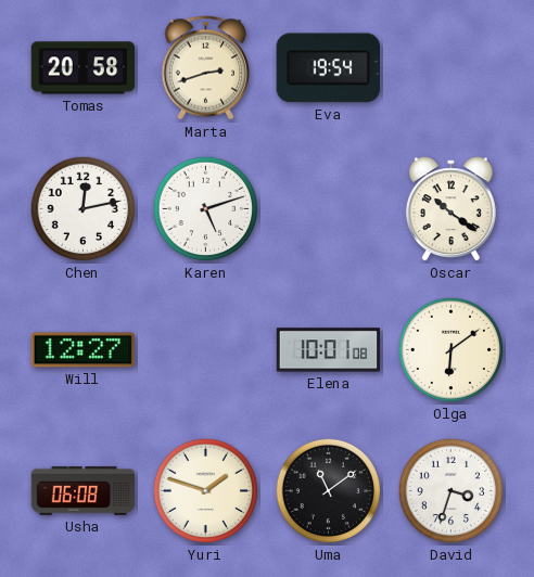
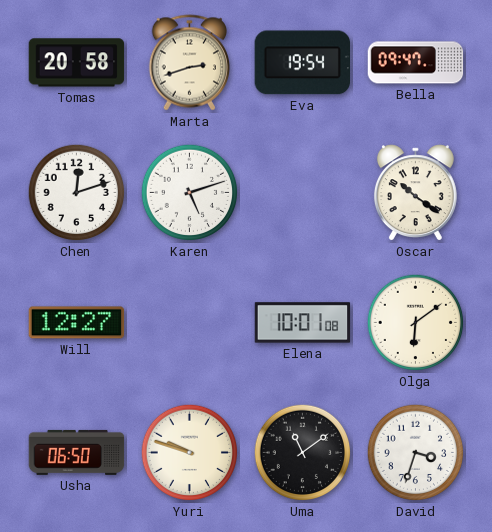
Bella: none -> 09:47
Chen: 12:13 -> 12:12
Usha: 06:08 -> 06:50
Yuri: 1:48 -> 9:48
